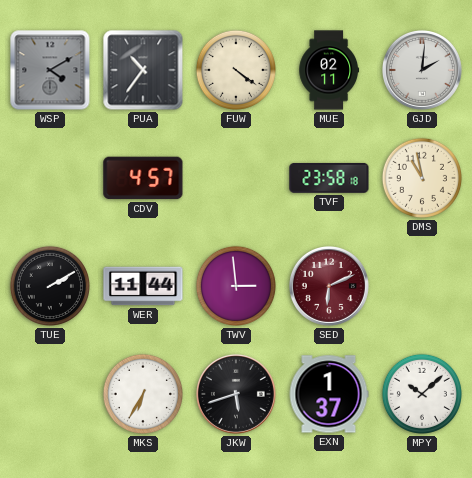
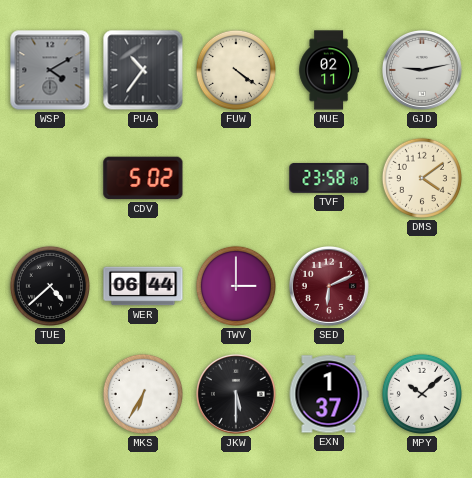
GJD: 2:01 -> 9:13
CDV: 4:57 -> 5:02
DMS: 10:58 -> 4:09
TUE: 2:10 -> 4:38
WER: 11:44 -> 06:44
TWV: 2:59 -> 3:00
JKW: 5:42 -> 5:30
